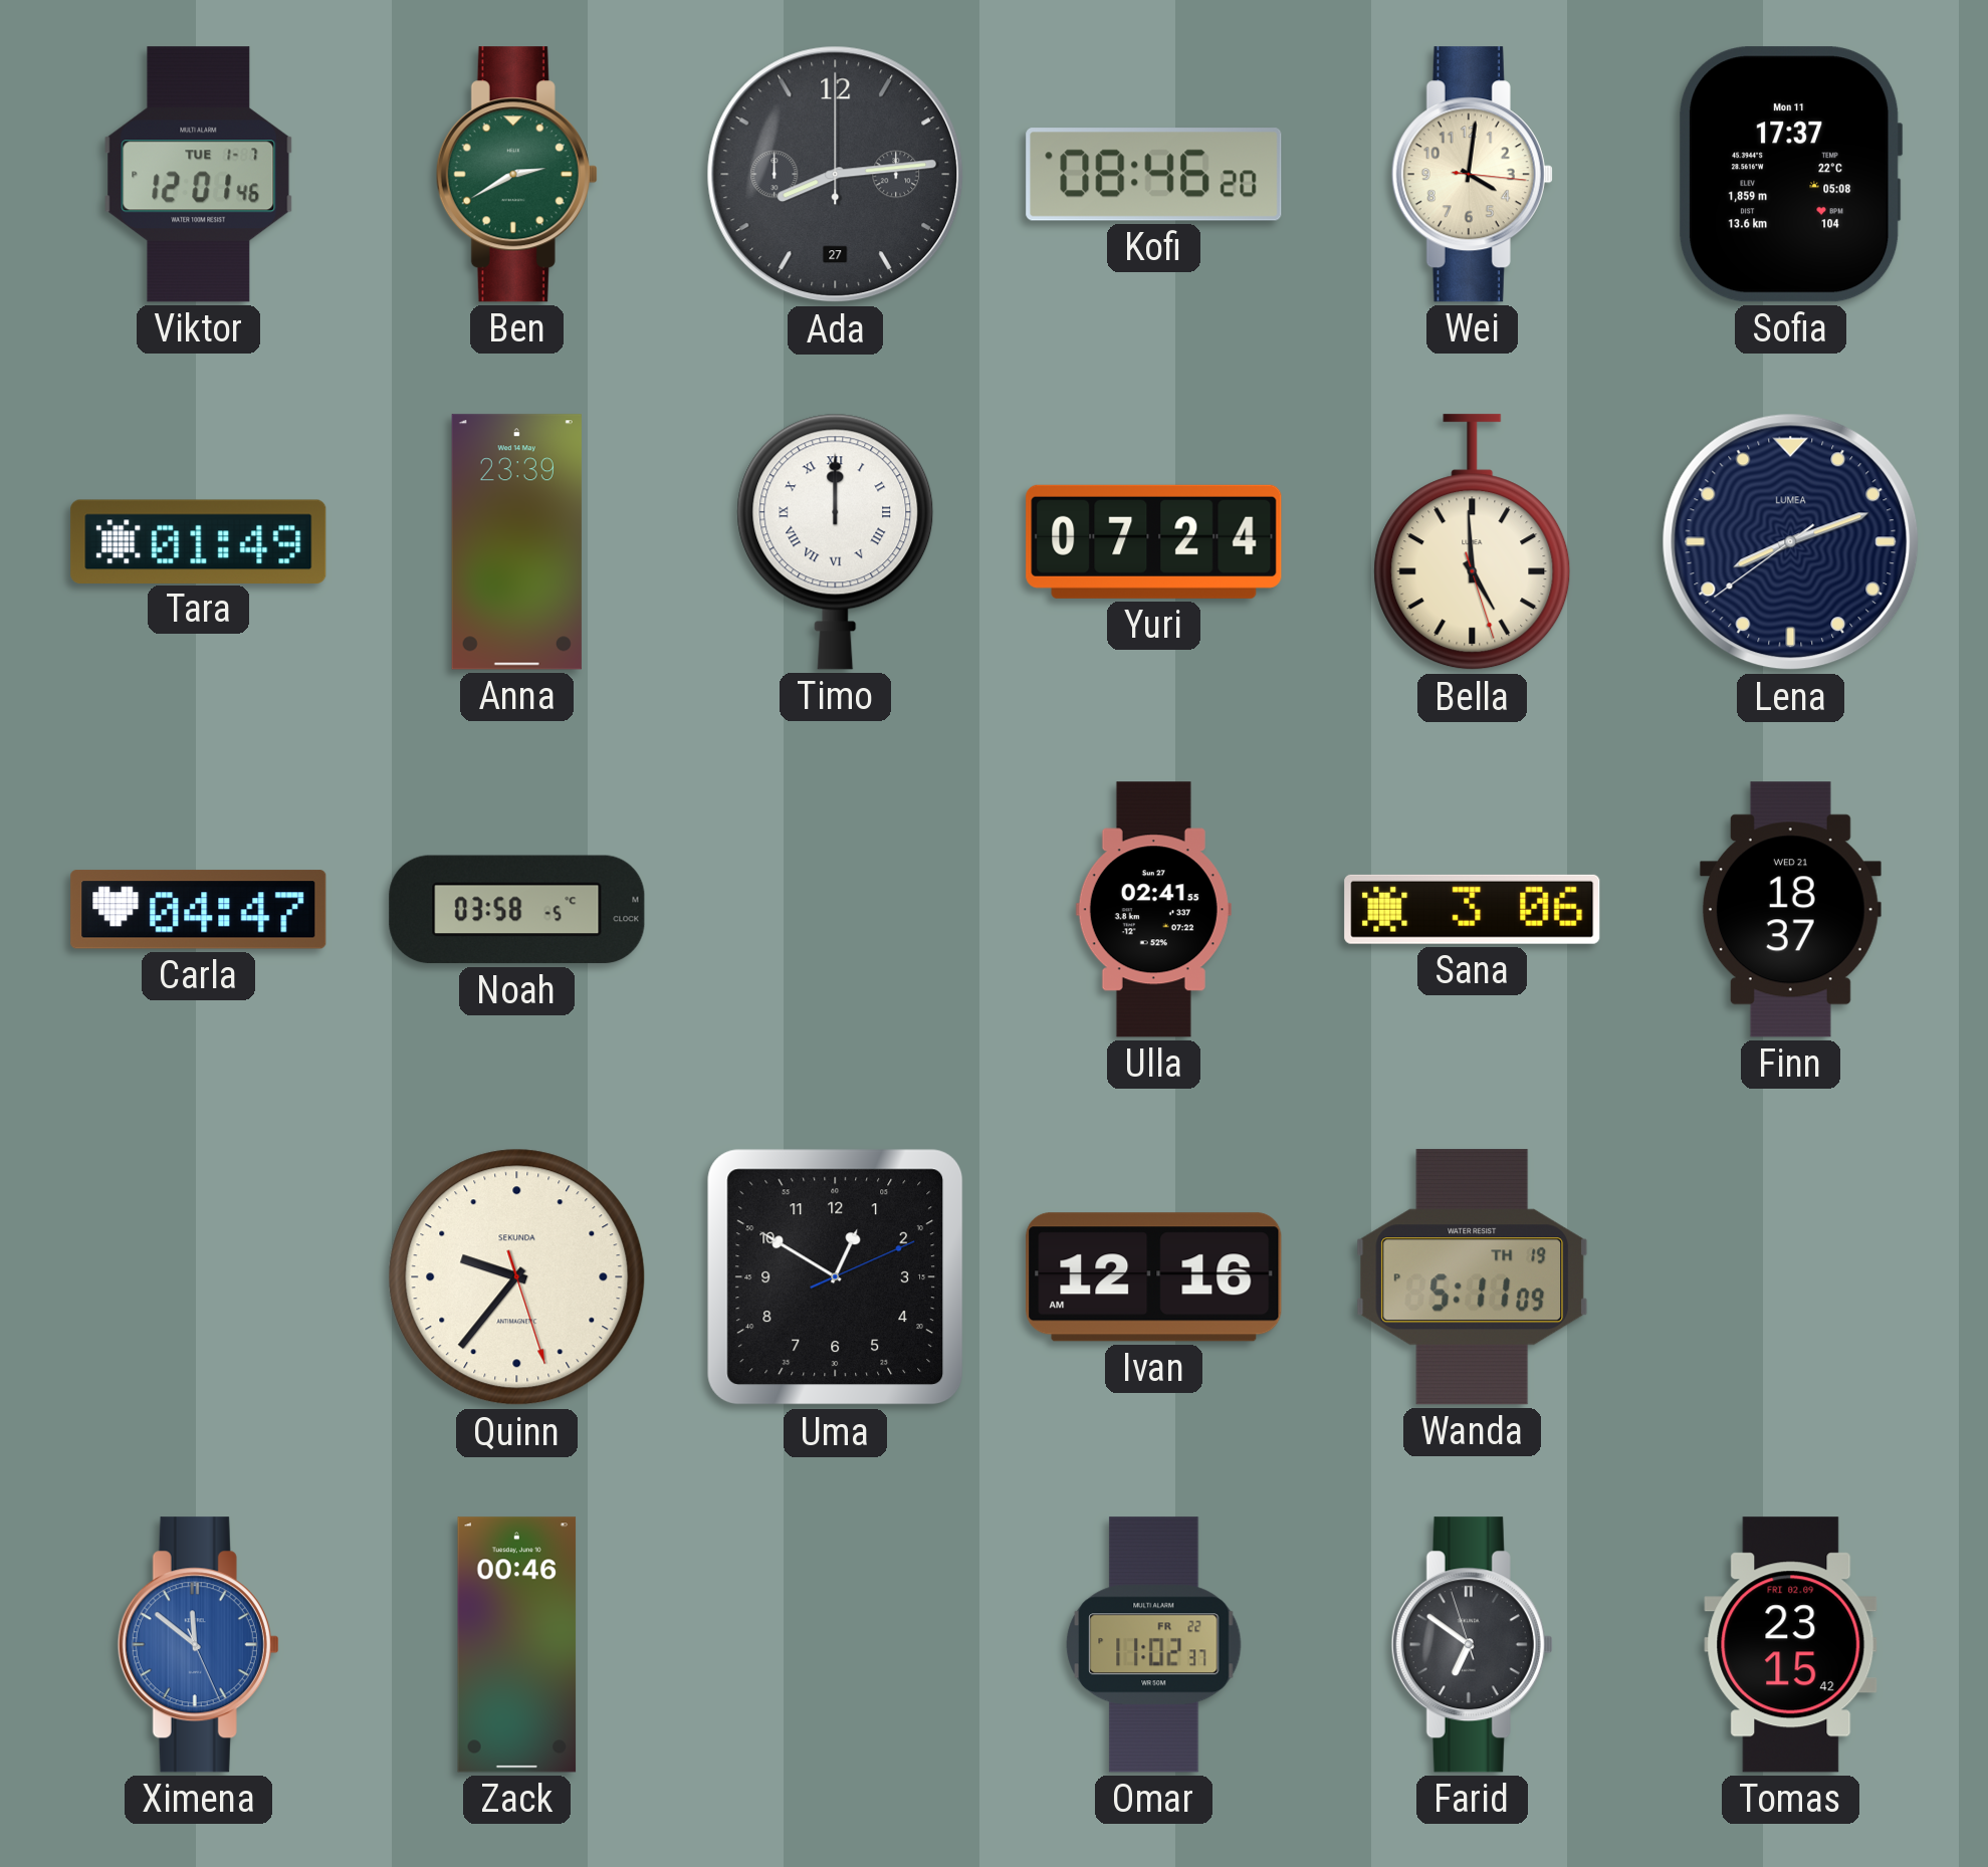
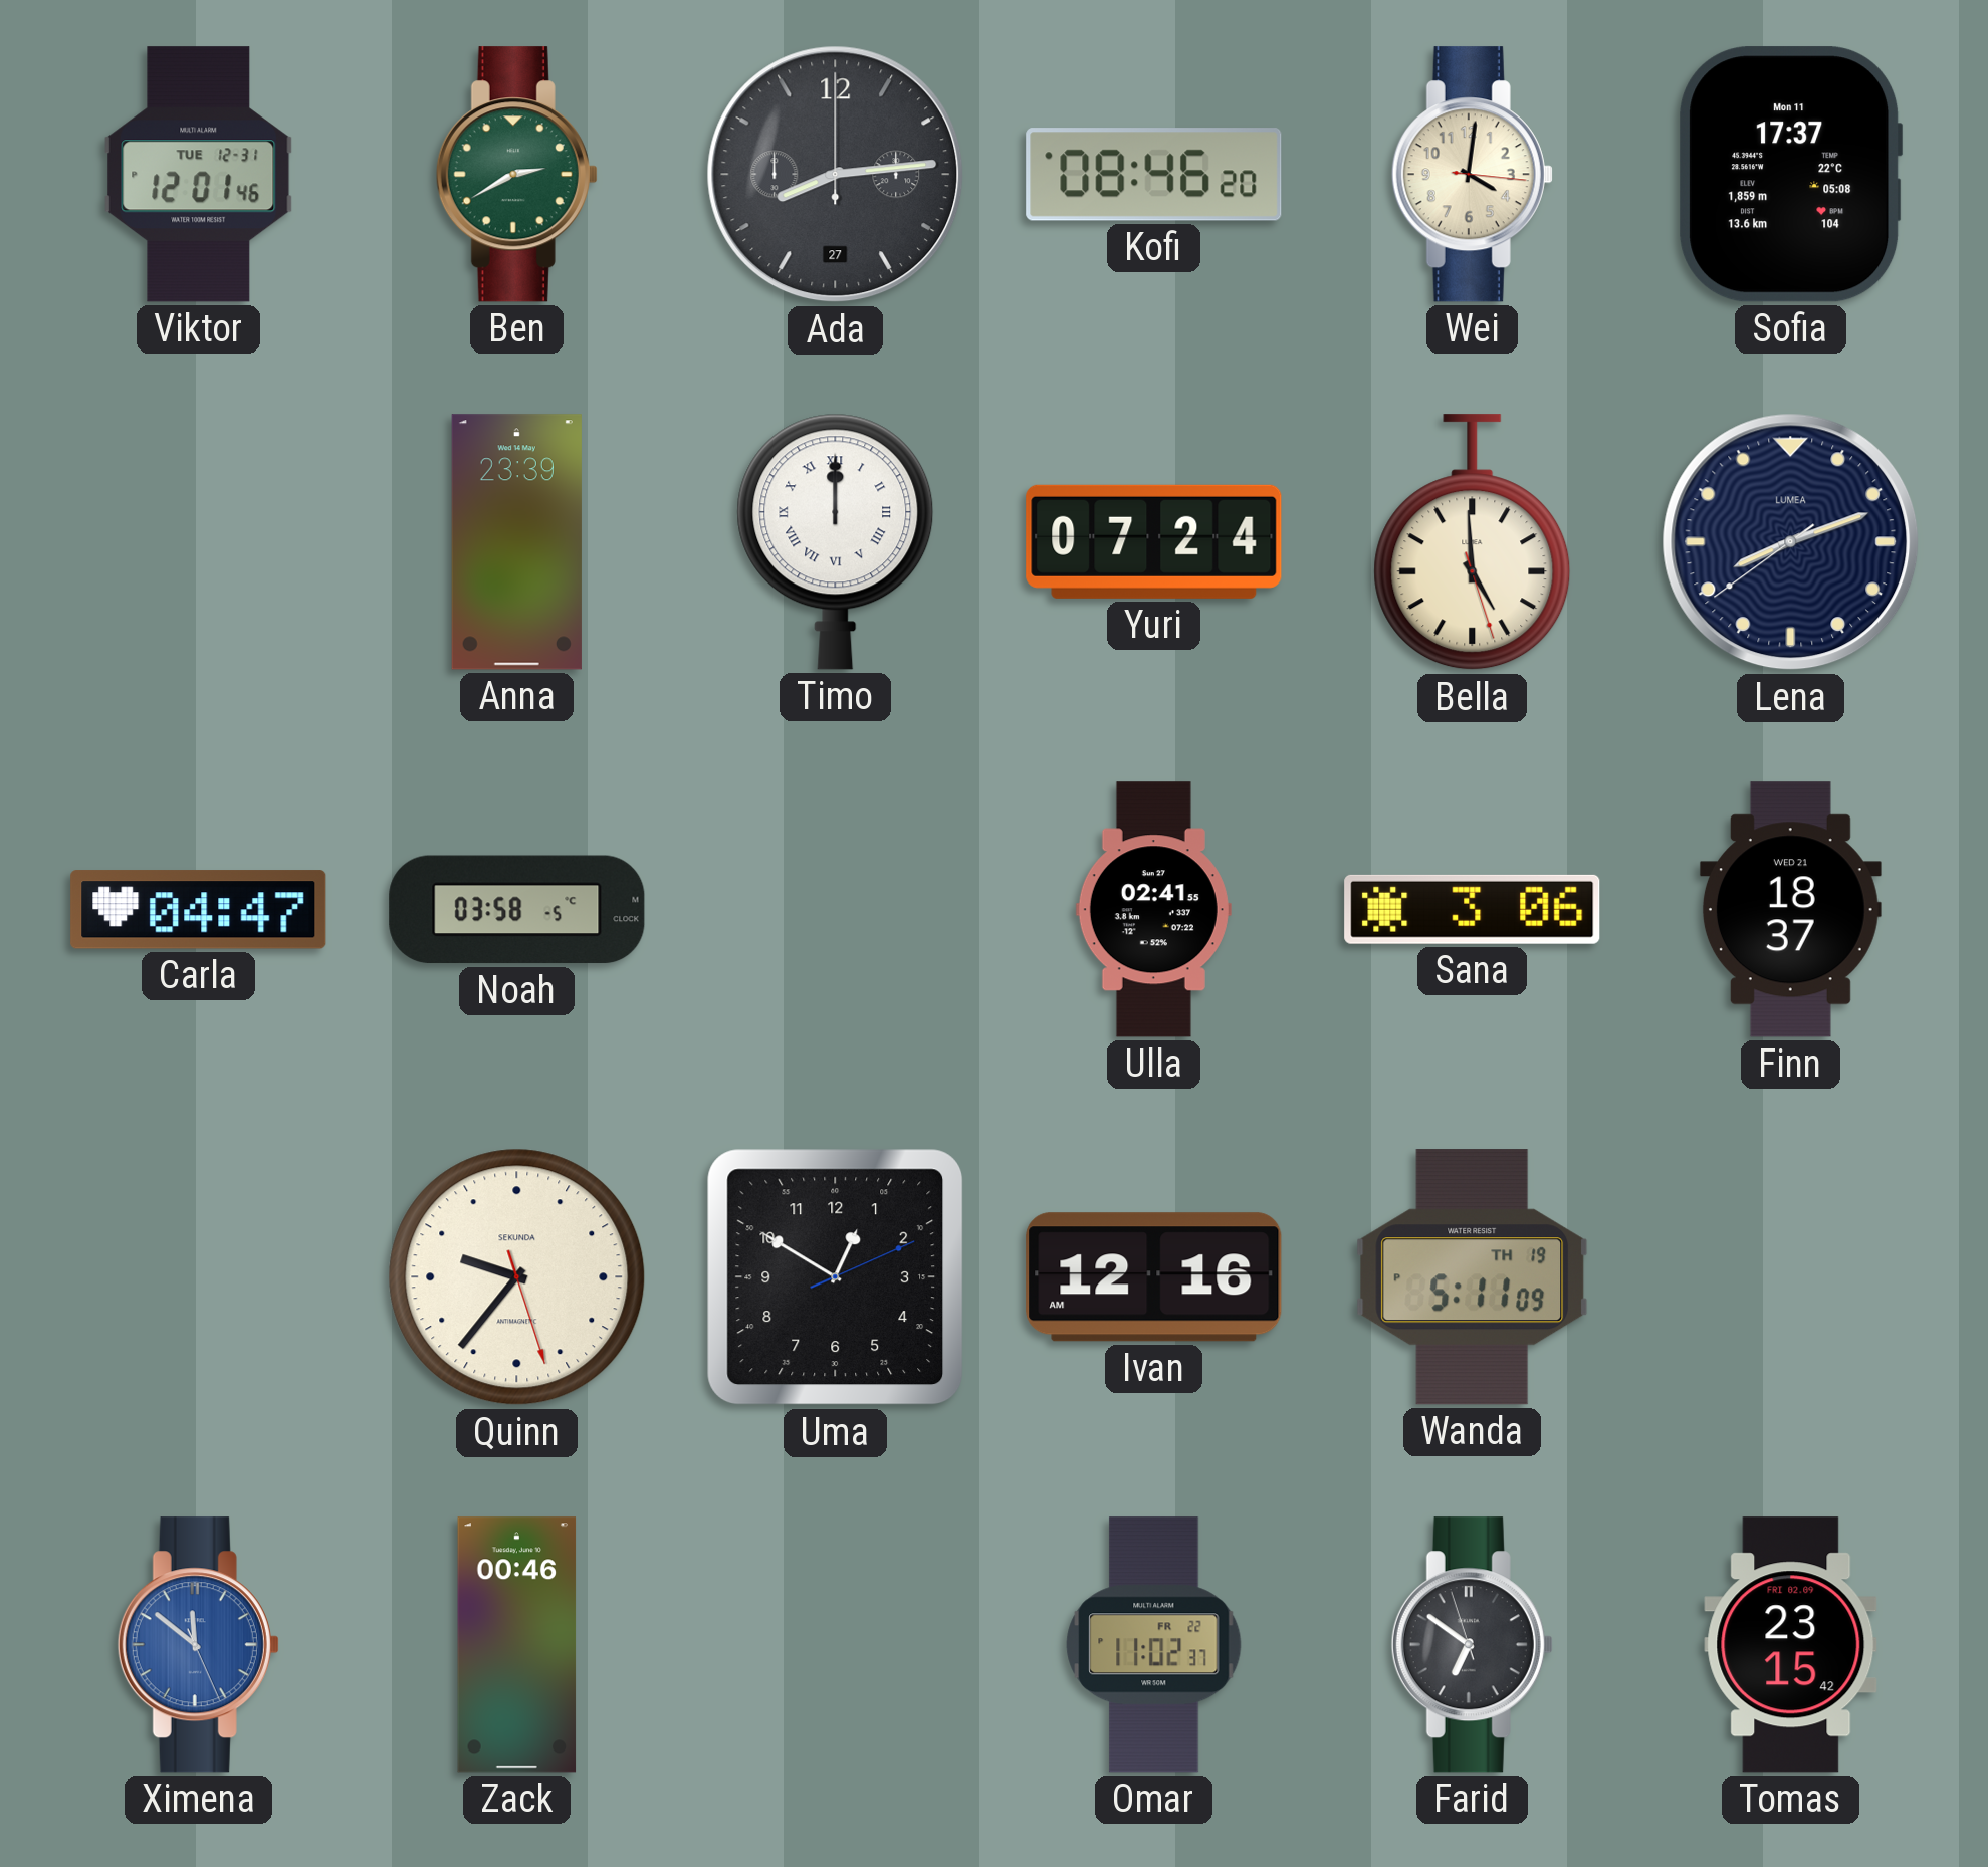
Viktor date: TUE 1-7 -> TUE 12-31
Tara: 01:49 -> none
